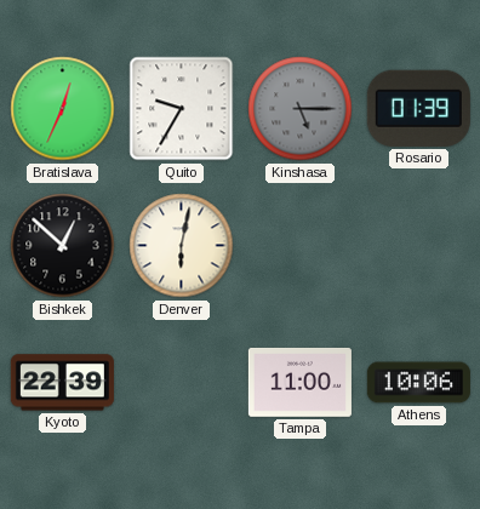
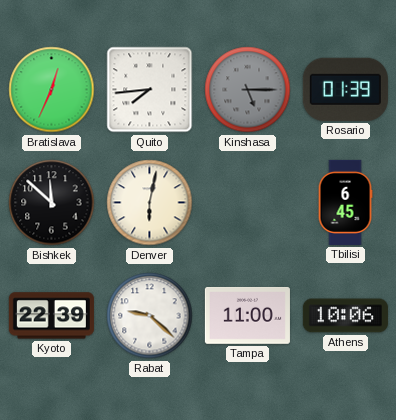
Quito: 9:35 -> 7:44
Bishkek: 12:52 -> 11:52
Tbilisi: none -> 6:45
Rabat: none -> 9:22
